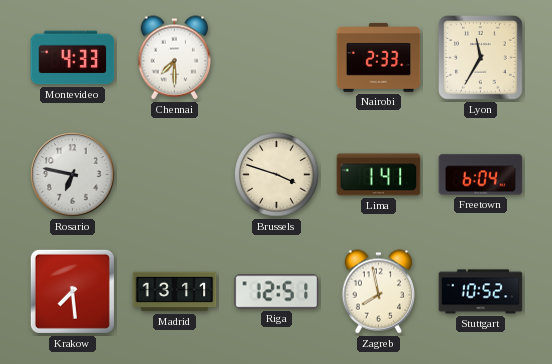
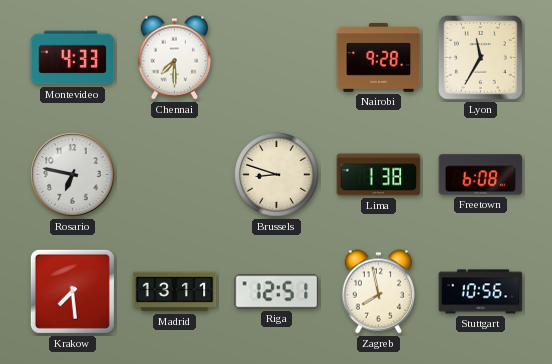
Nairobi: 2:33 -> 9:28
Brussels: 3:48 -> 8:48
Lima: 1:41 -> 1:38
Freetown: 6:04 -> 6:08
Stuttgart: 10:52 -> 10:56
